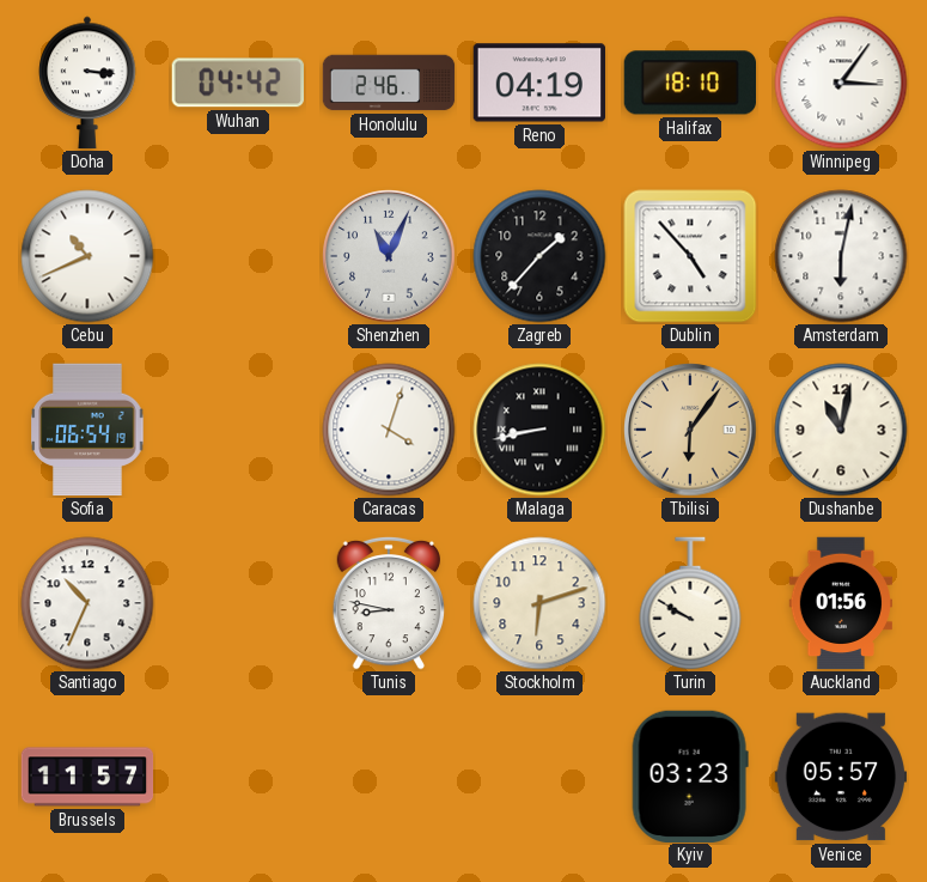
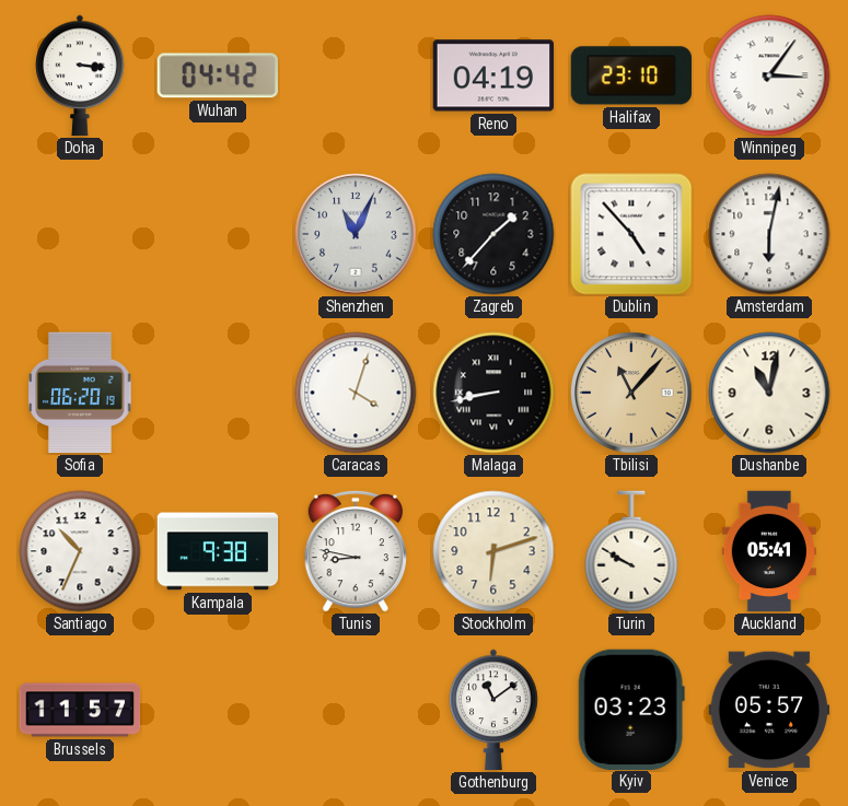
Honolulu: 2:46 -> none
Halifax: 18:10 -> 23:10
Cebu: 10:41 -> none
Sofia: 06:54 -> 06:20
Tbilisi: 6:06 -> 11:07
Kampala: none -> 9:38
Auckland: 01:56 -> 05:41
Gothenburg: none -> 11:09
